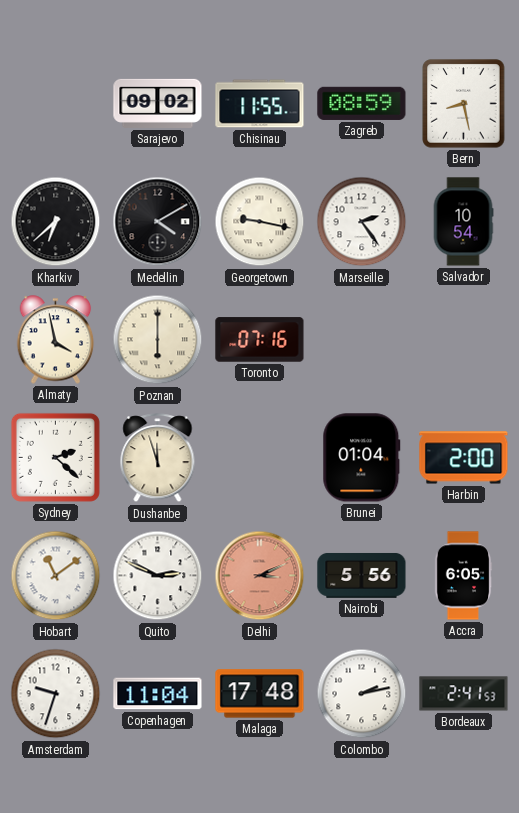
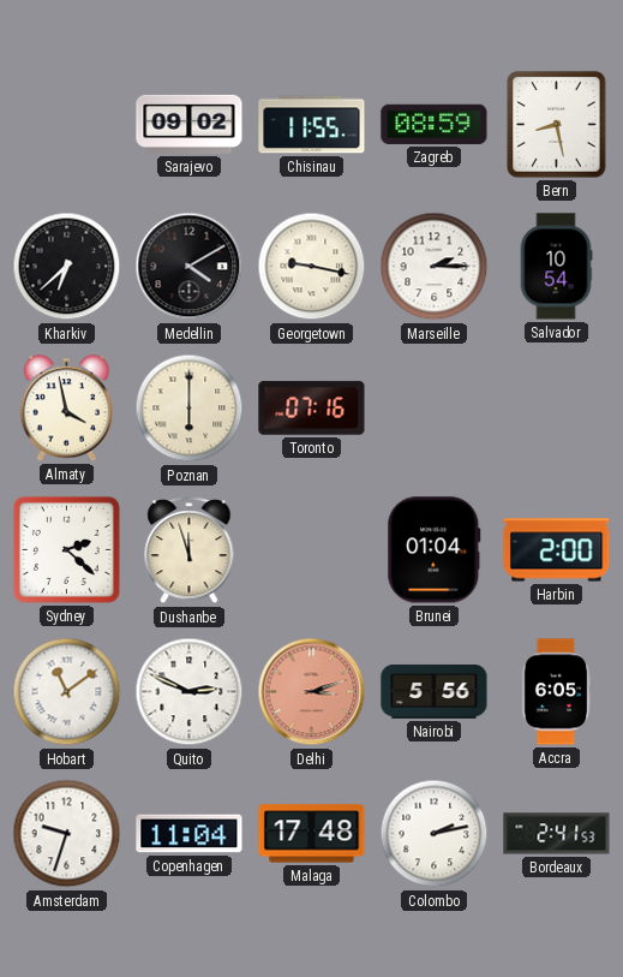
Marseille: 2:24 -> 2:15
Delhi: 3:11 -> 3:12
